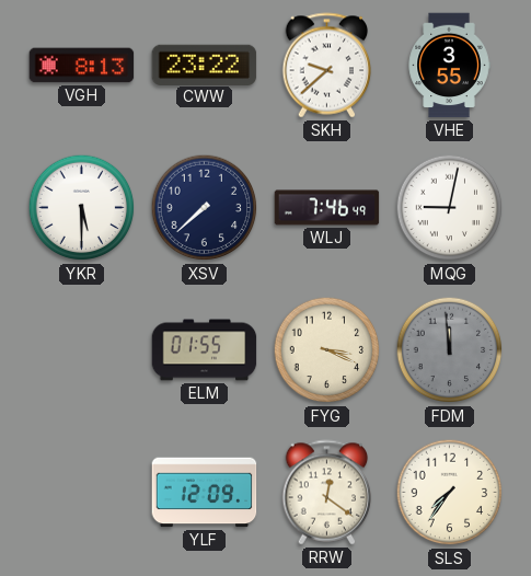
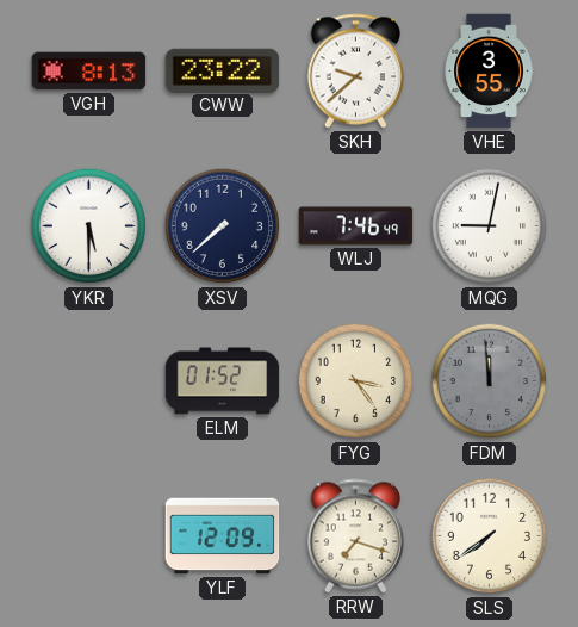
ELM: 01:55 -> 01:52
FYG: 3:19 -> 3:24
RRW: 12:21 -> 7:18
SLS: 7:36 -> 7:39
